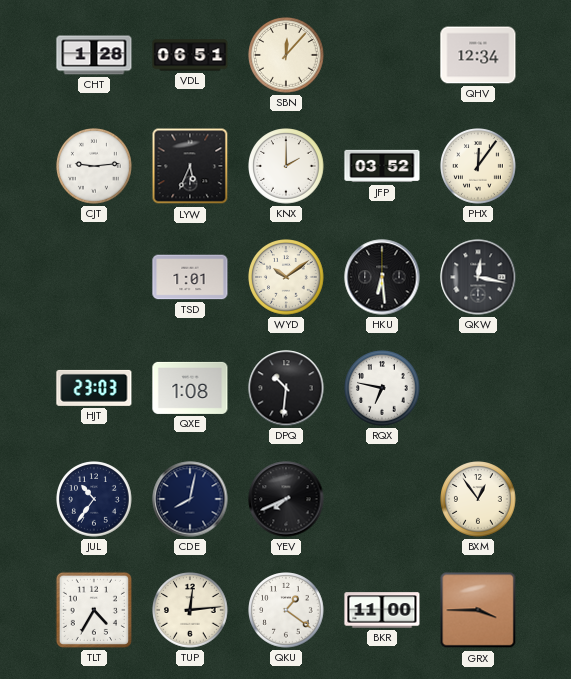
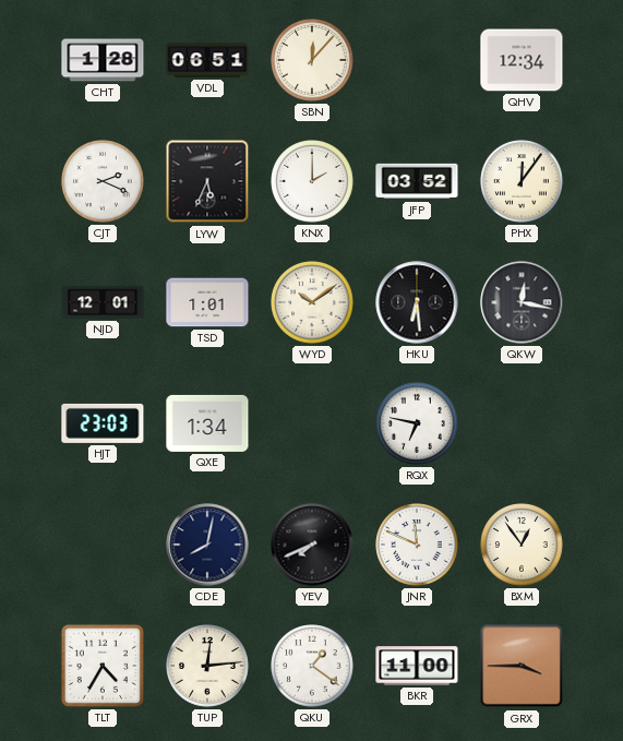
CJT: 9:14 -> 2:19
NJD: none -> 12:01
QXE: 1:08 -> 1:34
DPQ: 10:31 -> none
JUL: 10:36 -> none
JNR: none -> 11:49
